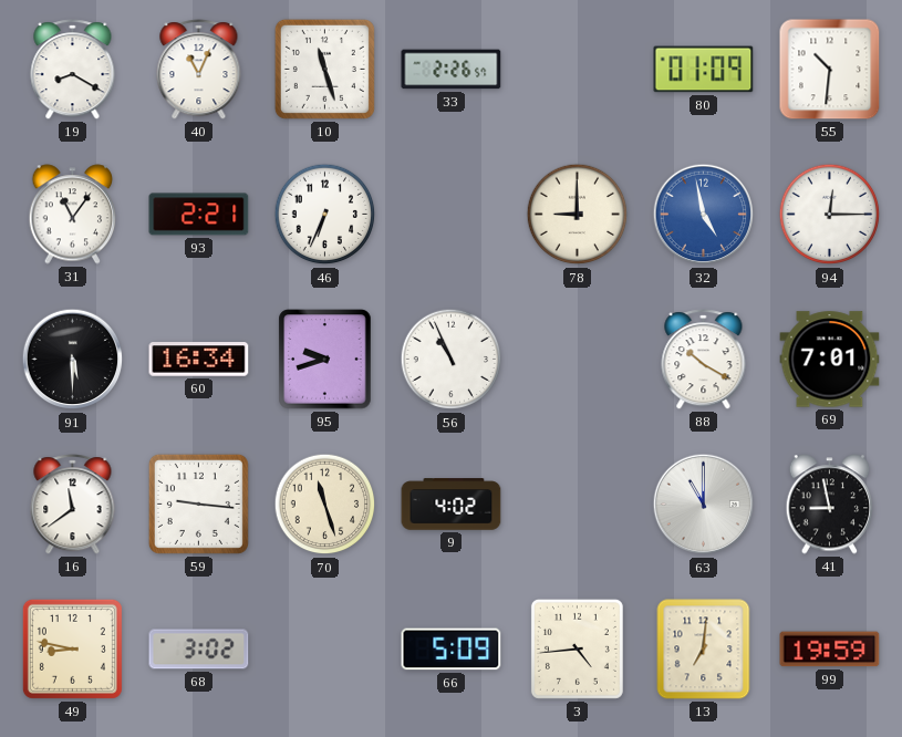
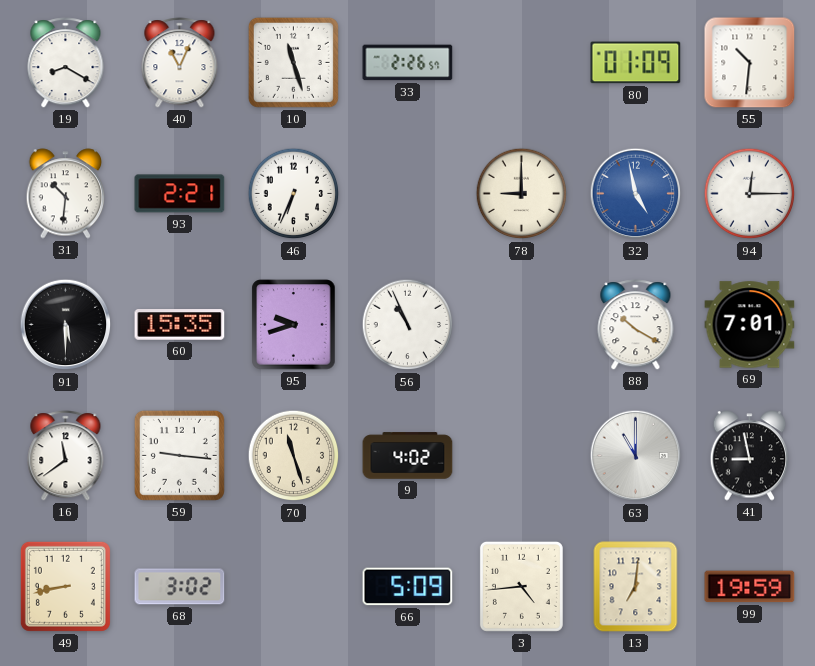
31: 11:06 -> 10:31
60: 16:34 -> 15:35
49: 8:47 -> 8:43
